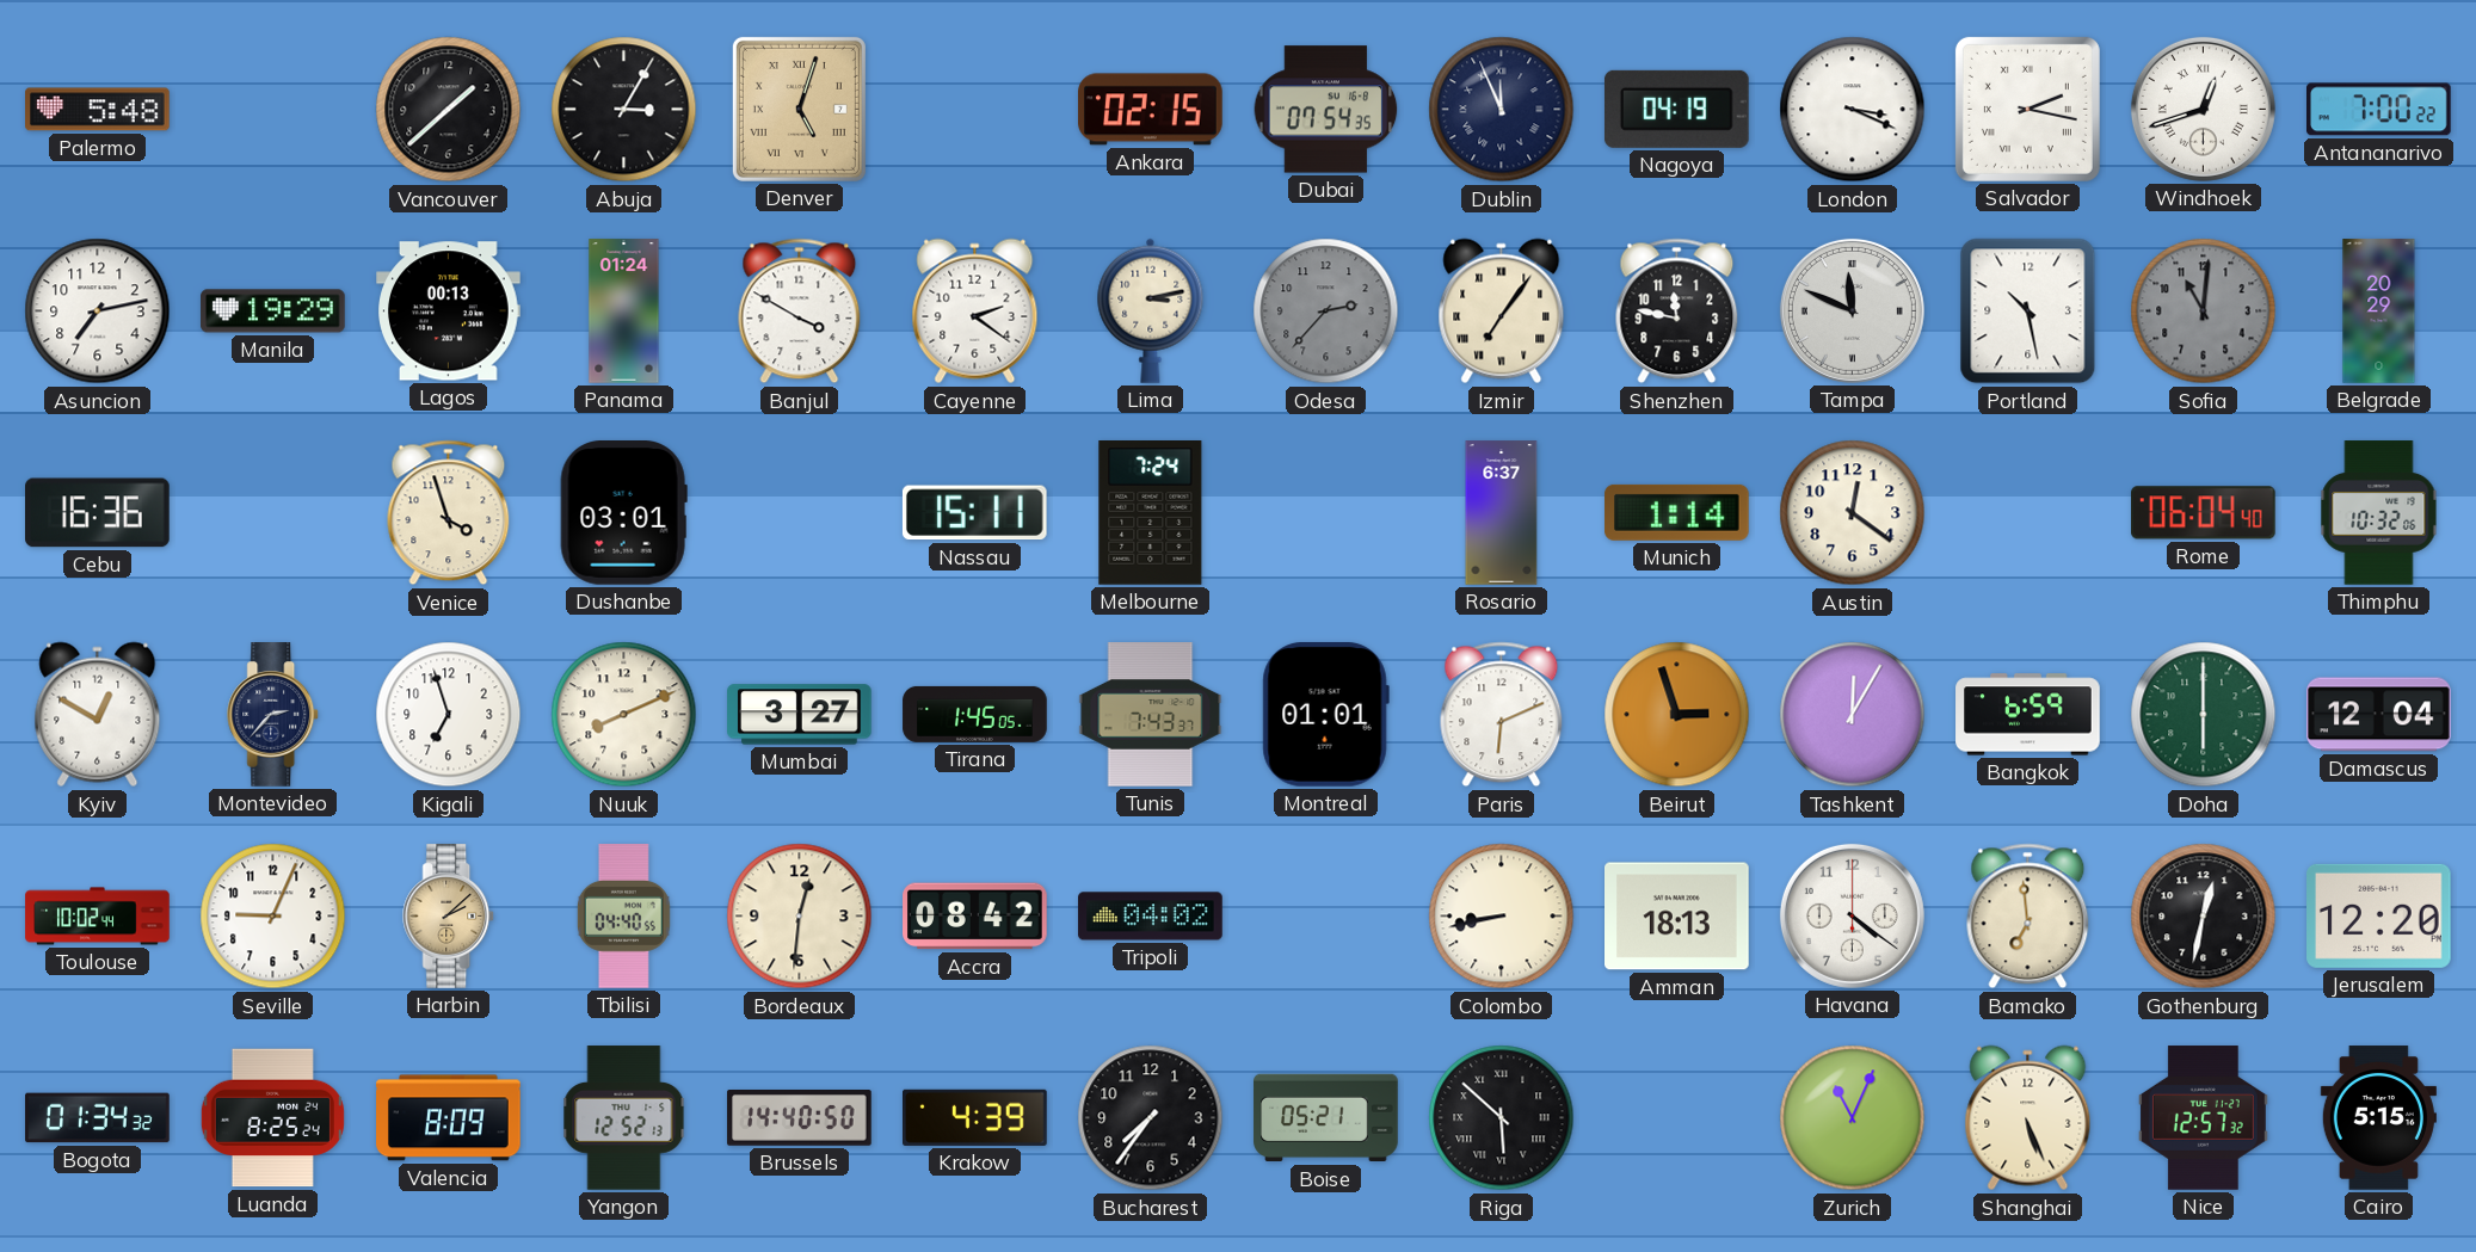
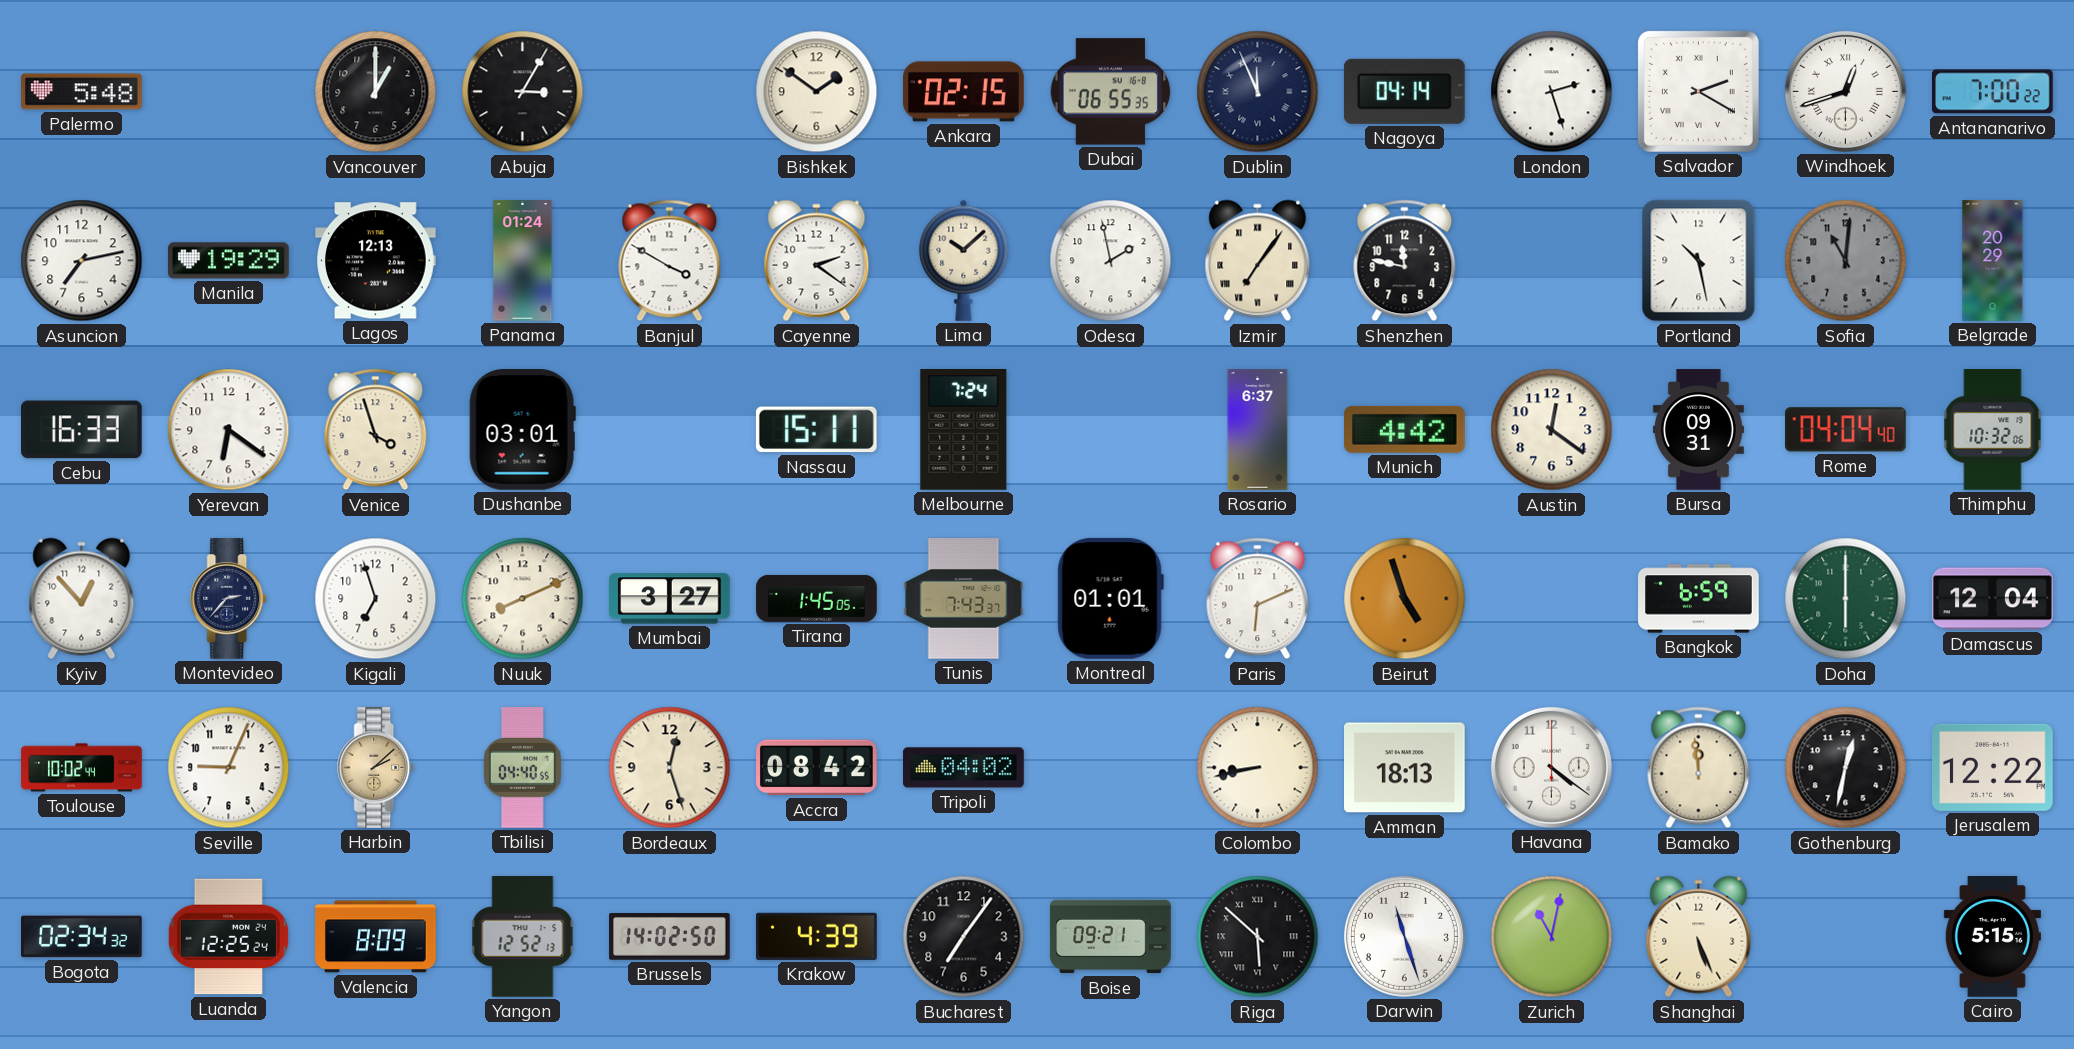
Vancouver: 1:38 -> 1:00
Denver: 5:03 -> none
Bishkek: none -> 1:51
Dubai: 07:54 -> 06:55
Nagoya: 04:19 -> 04:14
London: 3:19 -> 2:27
Salvador: 2:17 -> 2:20
Lagos: 00:13 -> 12:13
Lima: 3:13 -> 10:08
Odesa: 2:37 -> 1:58
Odesa dial: grey -> white
Tampa: 11:49 -> none
Cebu: 16:36 -> 16:33
Yerevan: none -> 6:21
Munich: 1:14 -> 4:42
Bursa: none -> 09:31
Rome: 06:04 -> 04:04
Kyiv: 12:50 -> 12:53
Beirut: 2:57 -> 4:57
Tashkent: 12:05 -> none
Bordeaux: 12:31 -> 12:27
Bamako: 6:59 -> 11:59
Jerusalem: 12:20 -> 12:22
Bogota: 01:34 -> 02:34
Luanda: 8:25 -> 12:25
Brussels: 14:40 -> 14:02
Bucharest: 7:36 -> 7:06
Boise: 05:21 -> 09:21
Darwin: none -> 11:27
Zurich: 11:04 -> 11:02
Nice: 12:57 -> none
